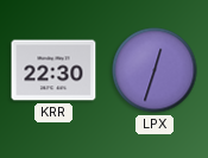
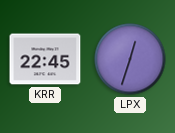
KRR: 22:30 -> 22:45
